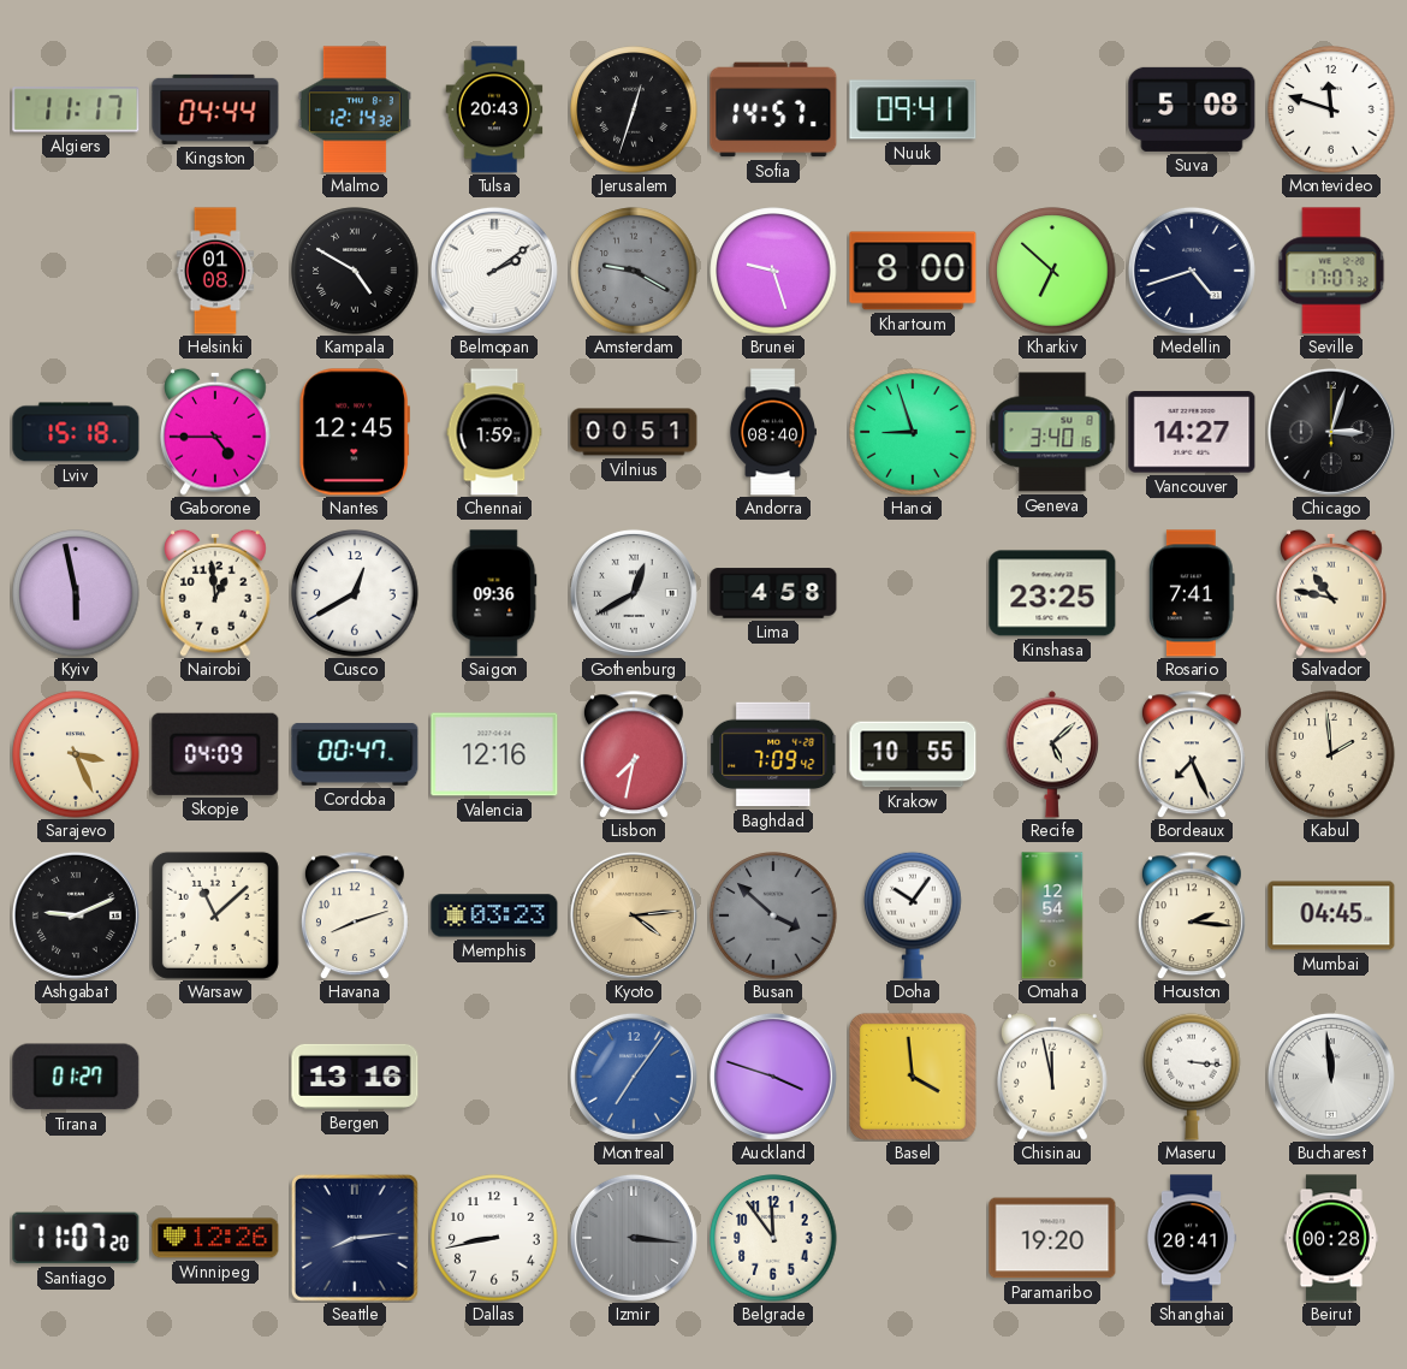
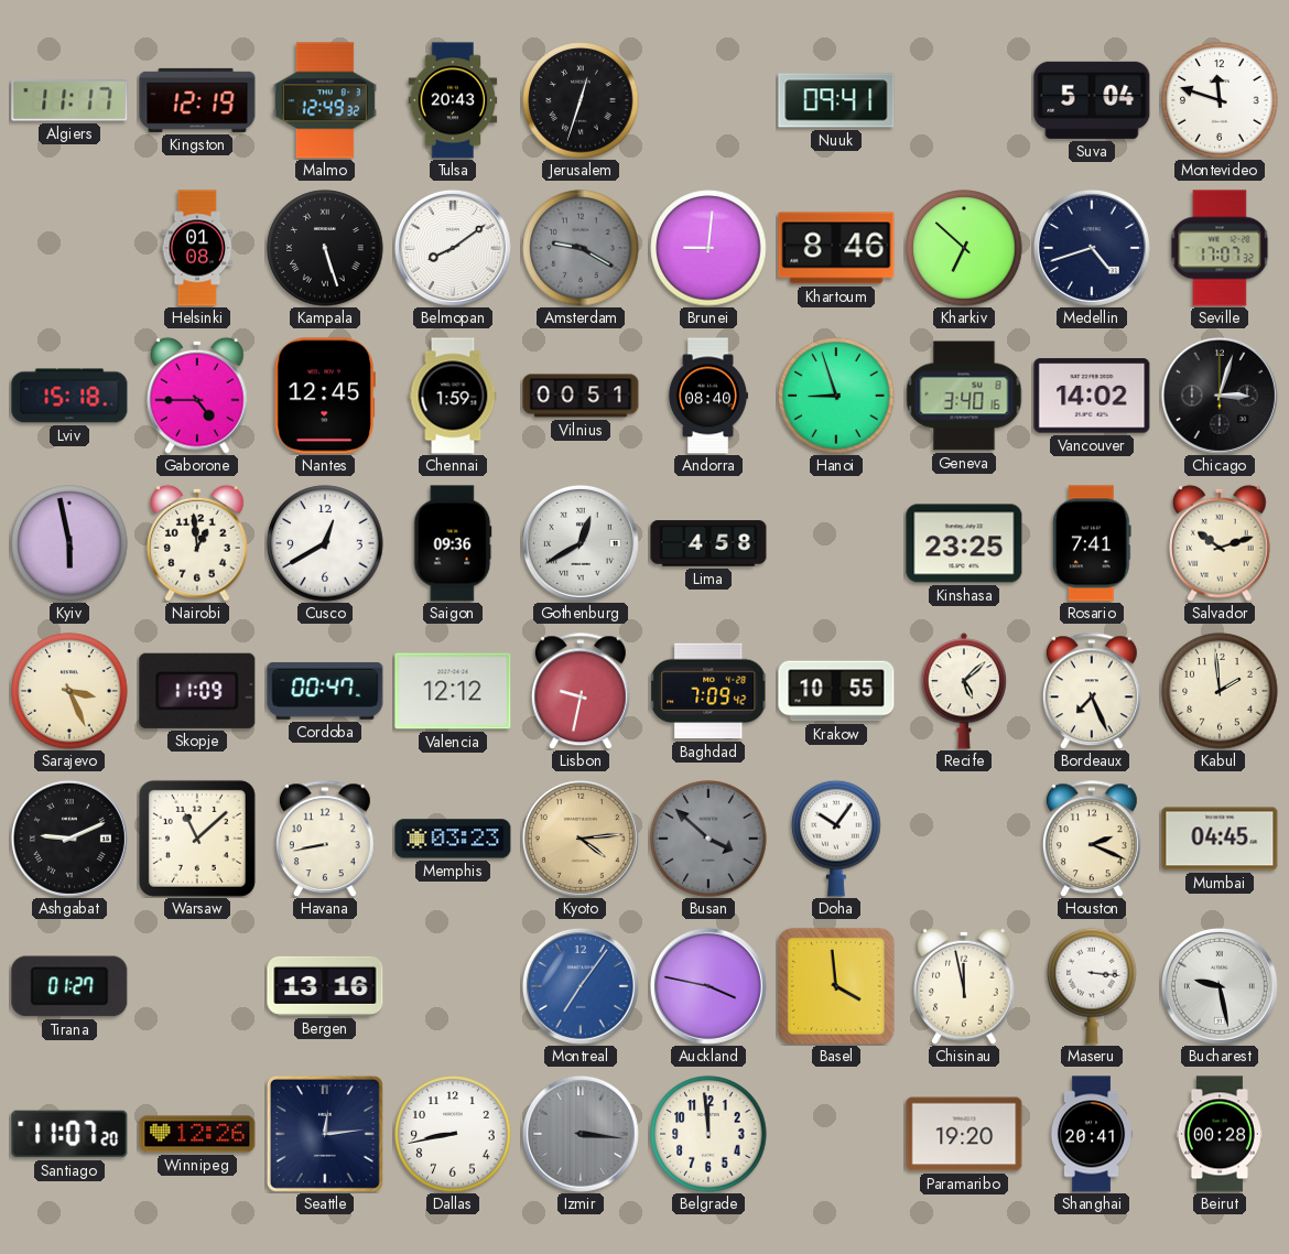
Kingston: 04:44 -> 12:19
Malmo: 12:14 -> 12:49
Sofia: 14:57 -> none
Suva: 5:08 -> 5:04
Kampala: 4:50 -> 5:27
Belmopan: 2:09 -> 8:09
Brunei: 9:27 -> 9:01
Khartoum: 8:00 -> 8:46
Vancouver: 14:27 -> 14:02
Salvador: 10:47 -> 10:12
Skopje: 04:09 -> 11:09
Valencia: 12:16 -> 12:12
Lisbon: 7:32 -> 9:32
Havana: 8:12 -> 8:43
Omaha: 12:54 -> none
Houston: 2:16 -> 2:19
Auckland: 3:48 -> 3:47
Bucharest: 11:59 -> 9:28
Seattle: 8:14 -> 12:14
Belgrade: 11:54 -> 11:59
